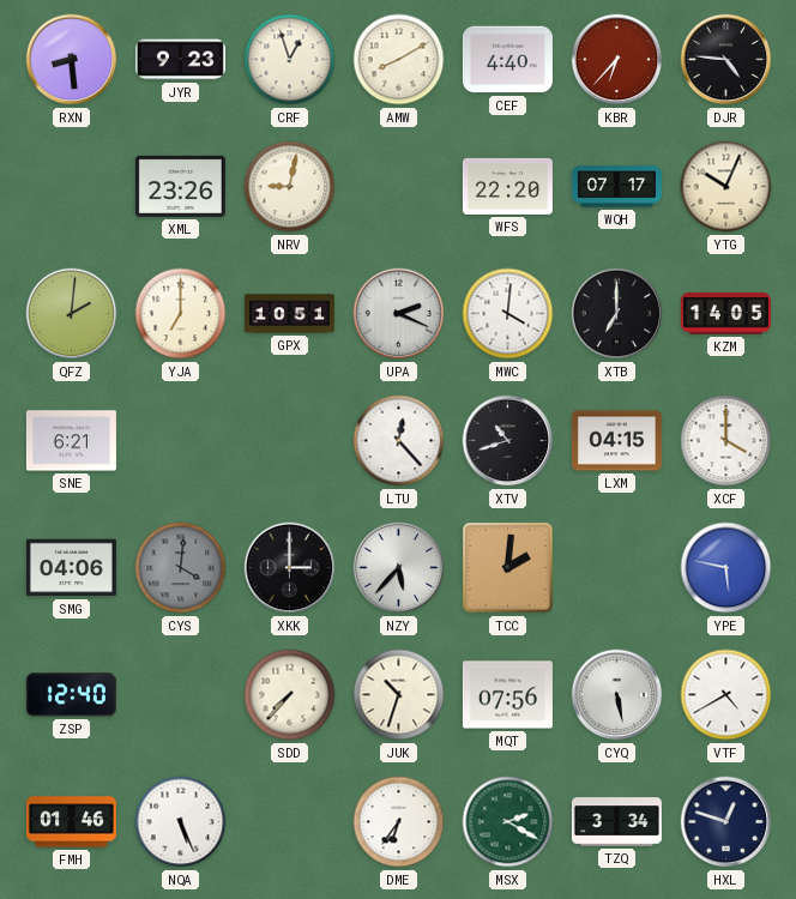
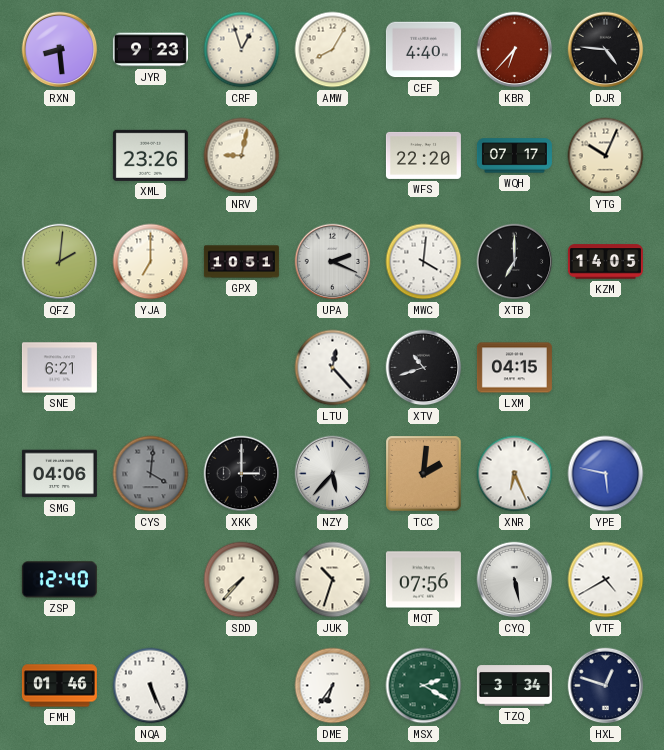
AMW: 8:10 -> 8:05
XCF: 4:00 -> none
XNR: none -> 6:26
